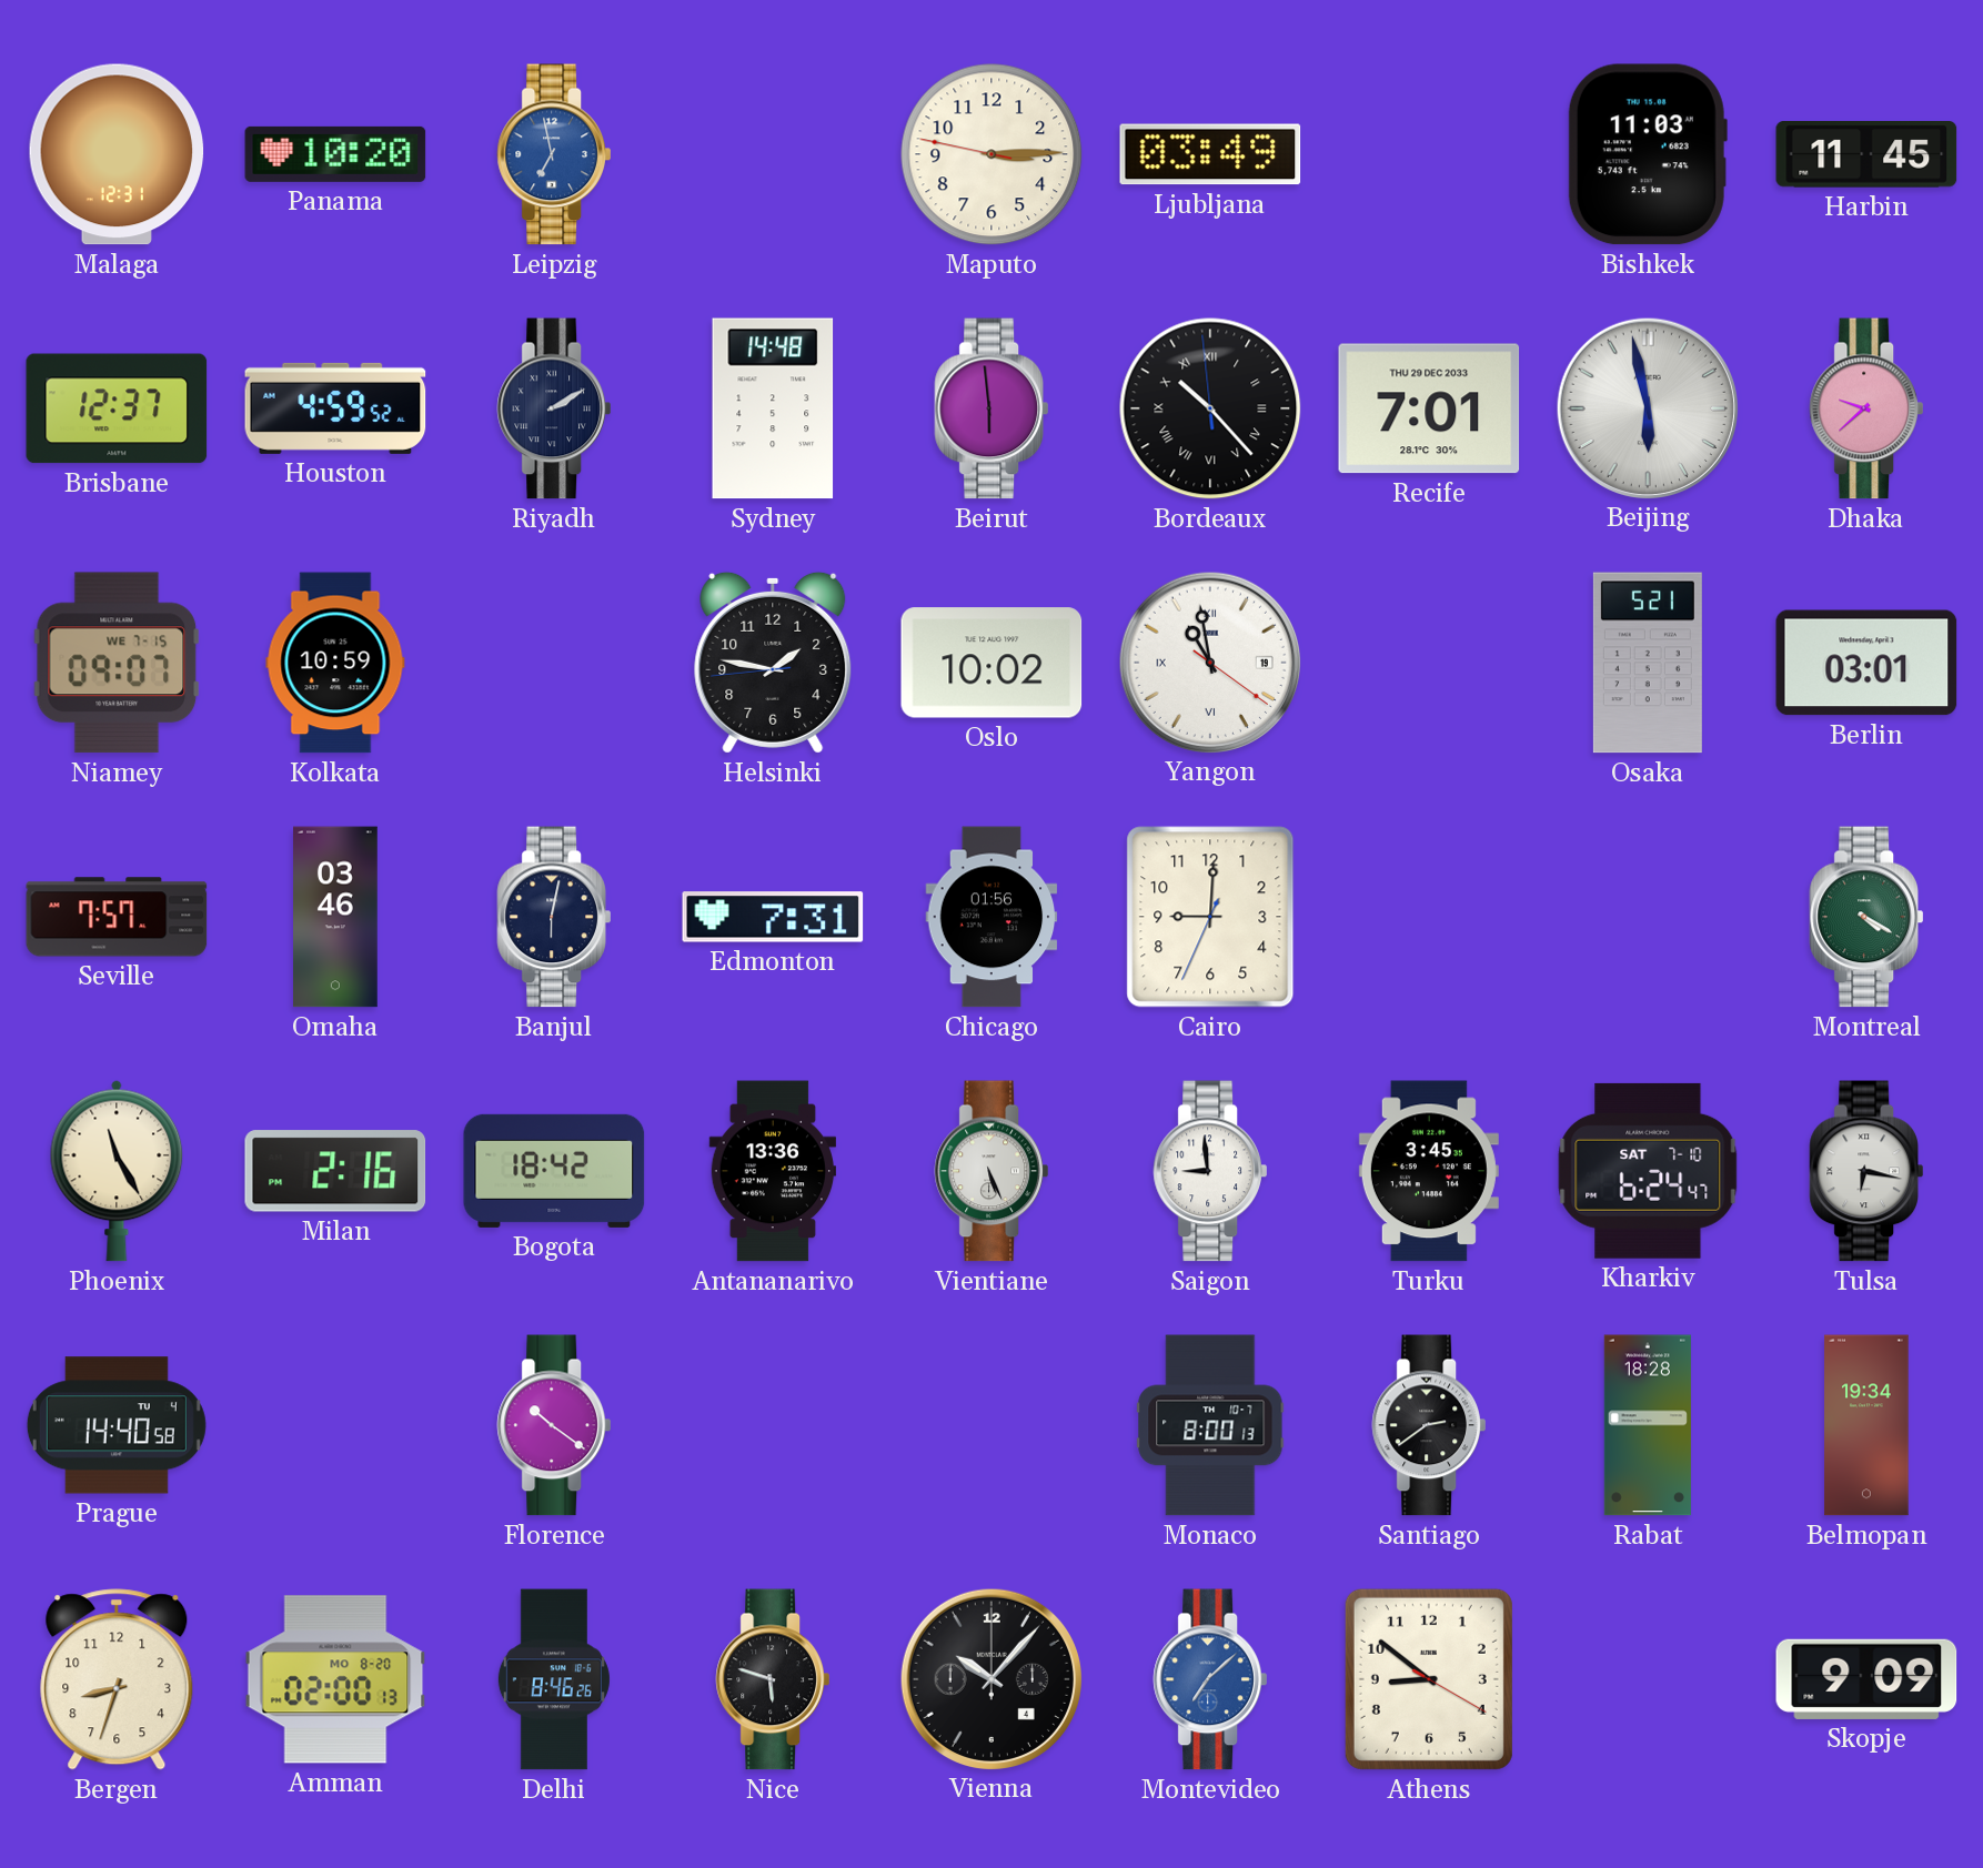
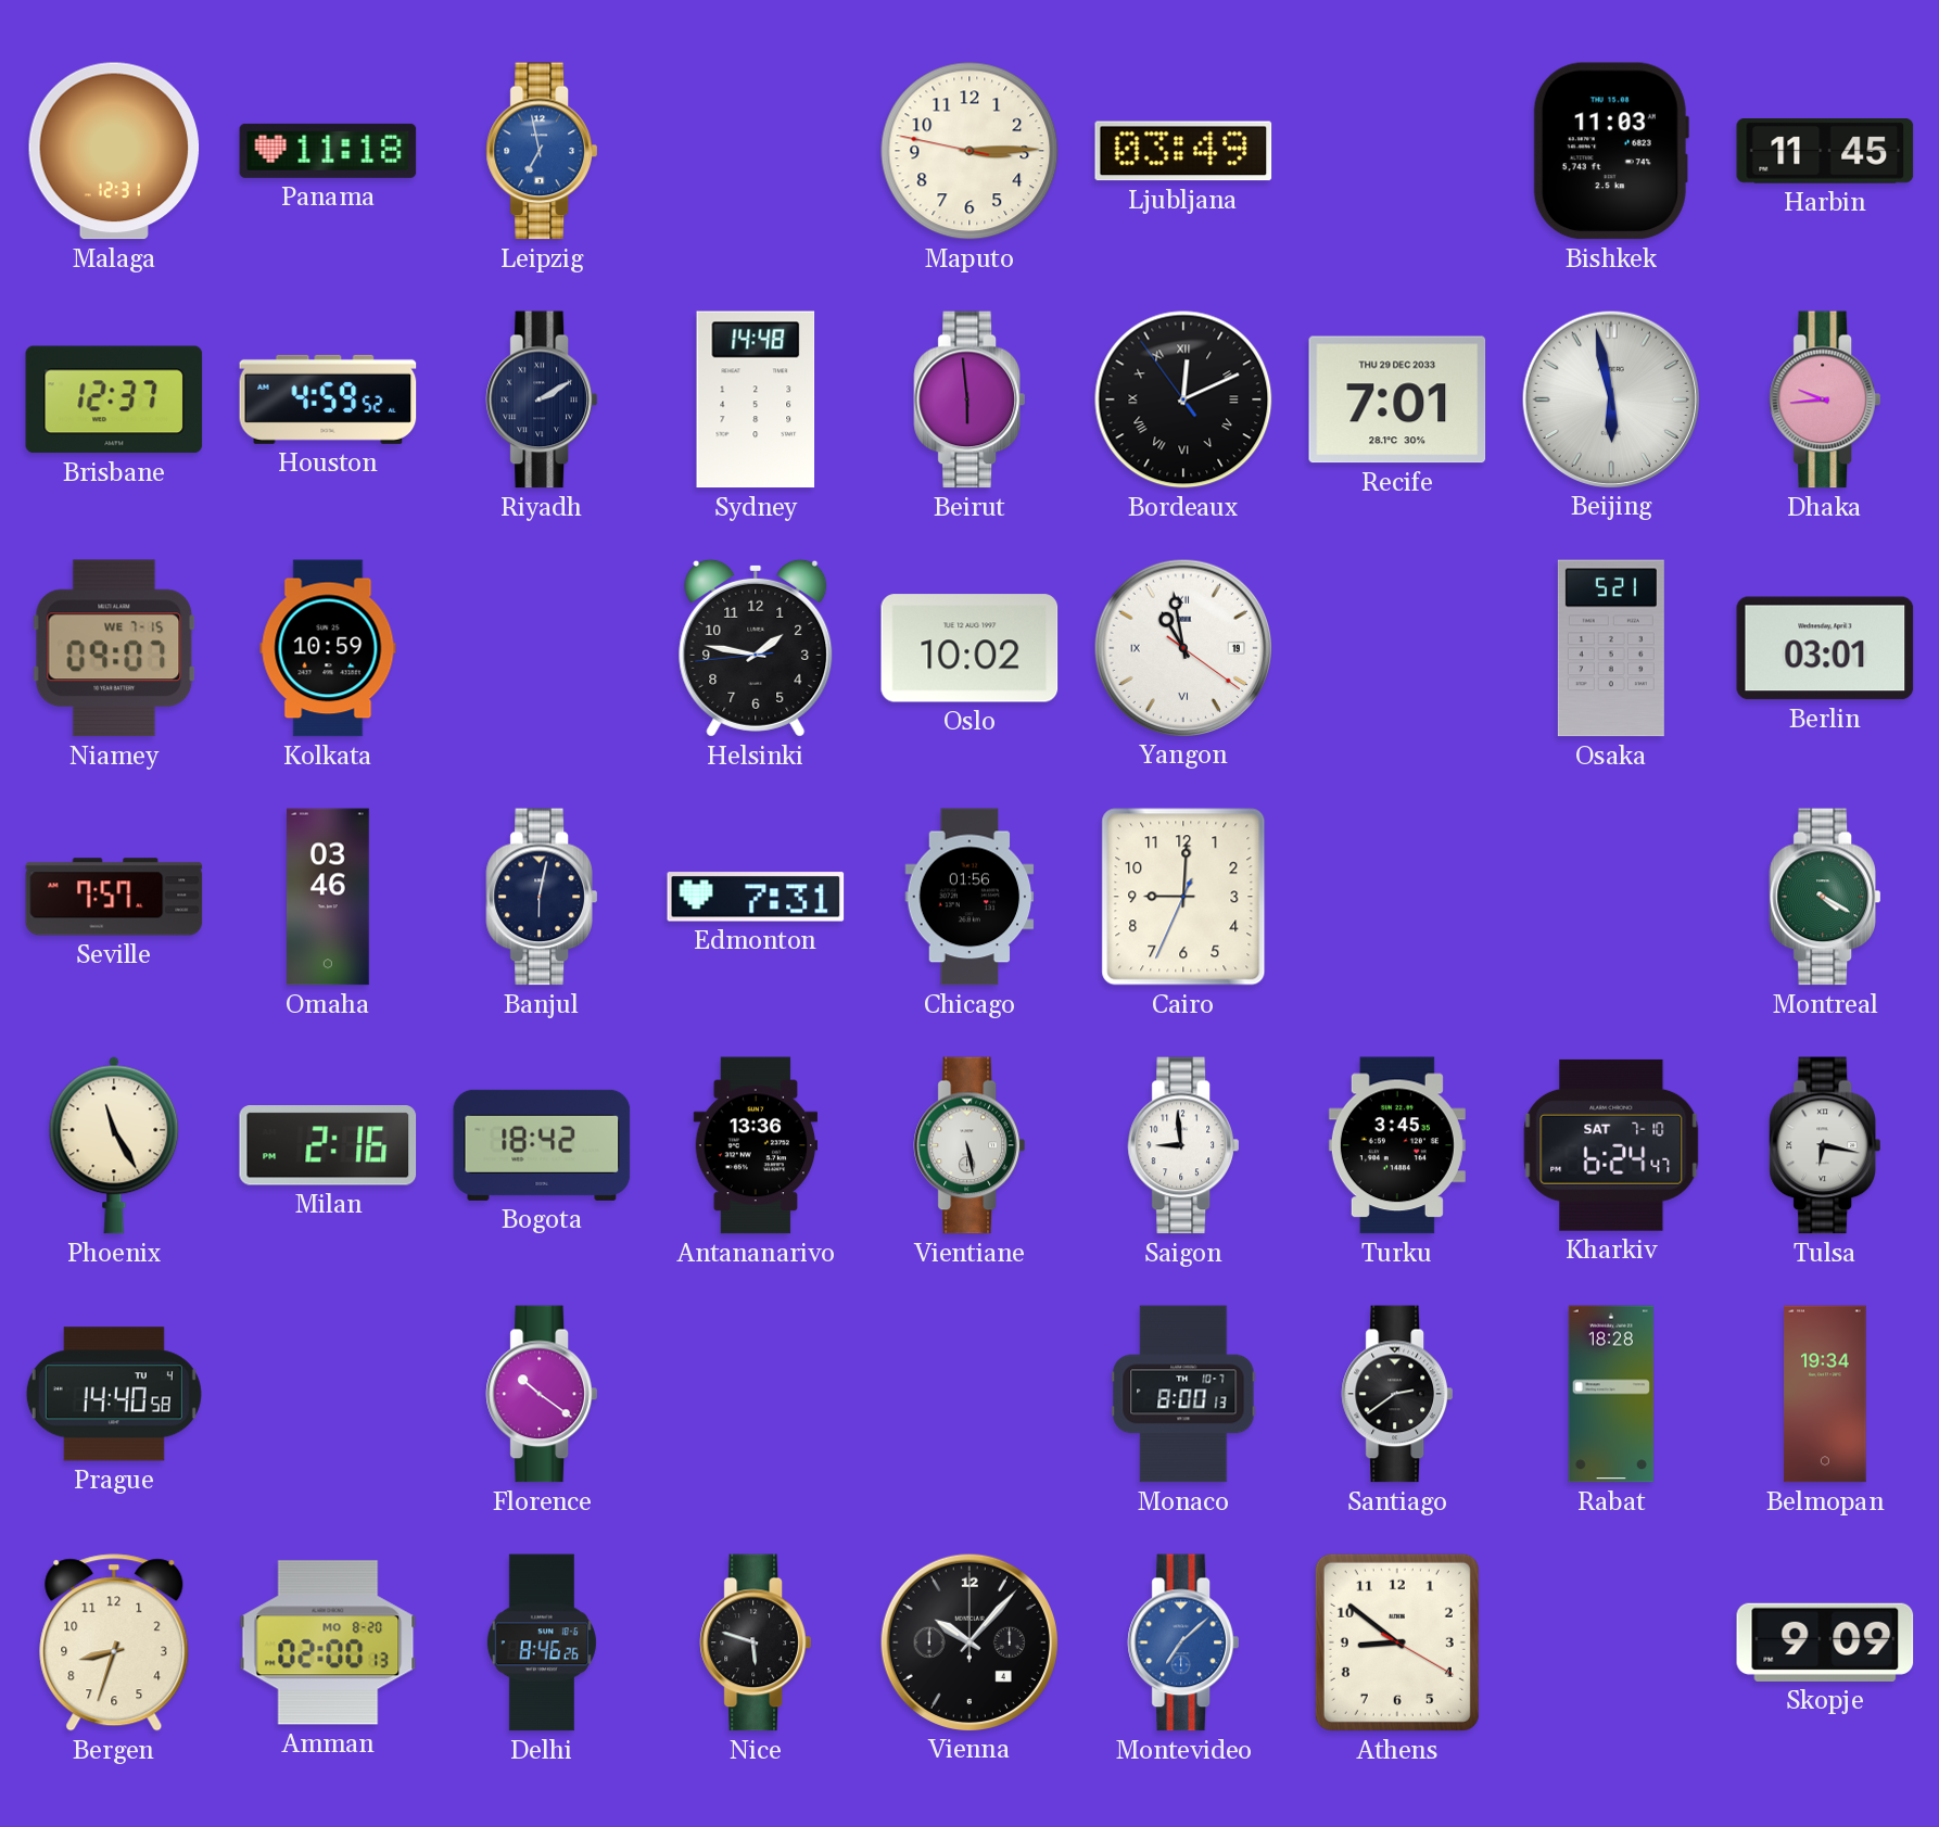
Panama: 10:20 -> 11:18
Bordeaux: 10:22 -> 12:10
Dhaka: 9:38 -> 9:44
Vientiane: 5:26 -> 5:28
